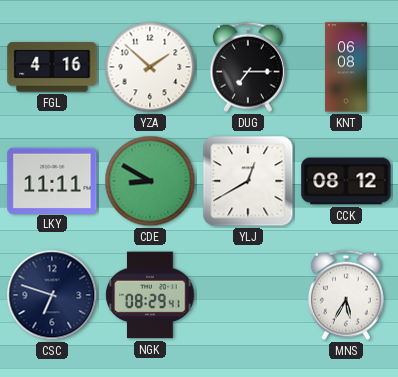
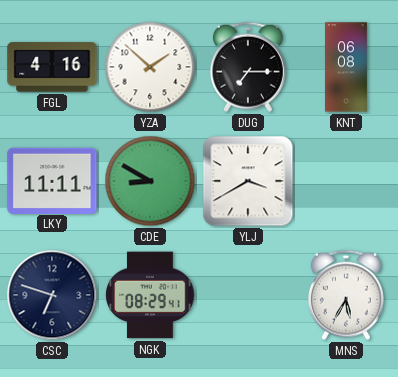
YLJ: 12:40 -> 3:40
CCK: 08:12 -> none
